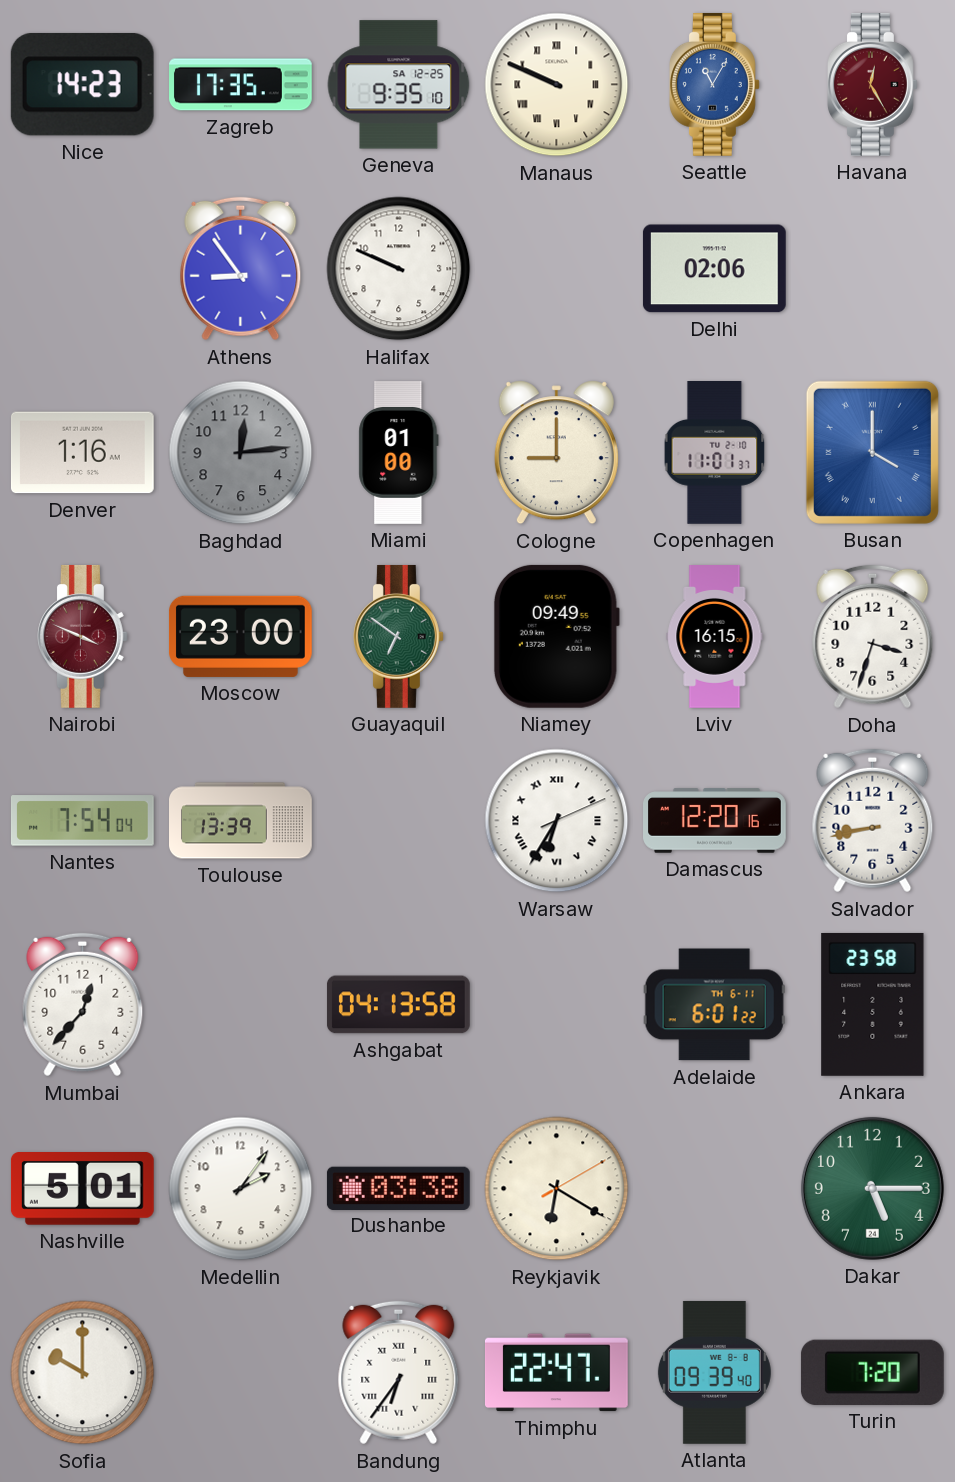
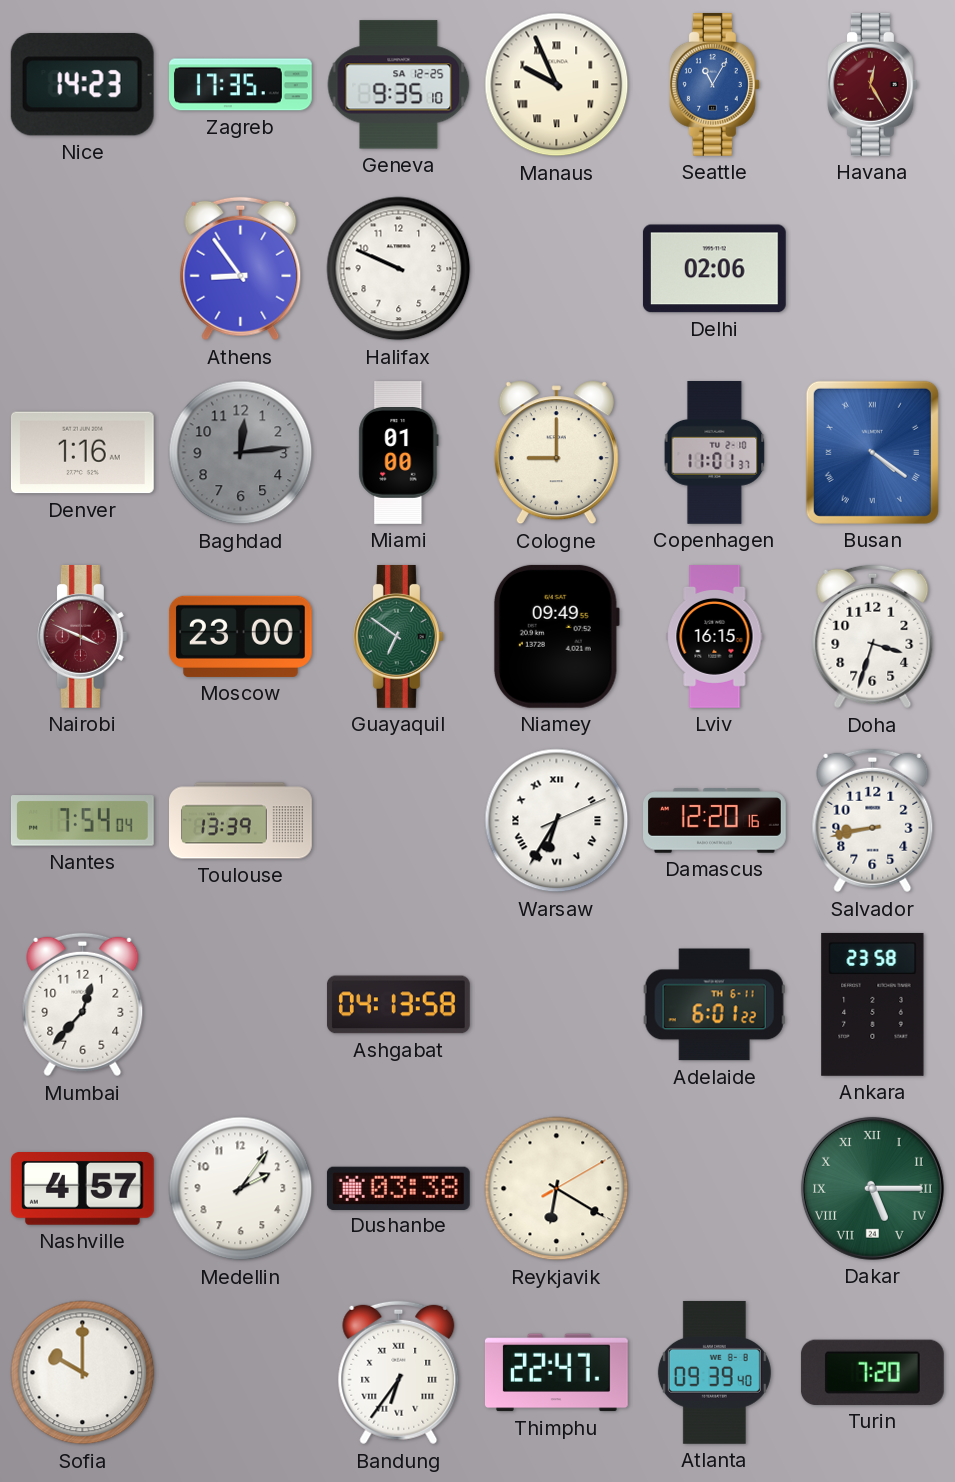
Manaus: 9:49 -> 9:56
Busan: 4:00 -> 4:21
Nashville: 5:01 -> 4:57
Dakar numerals: Arabic -> Roman
